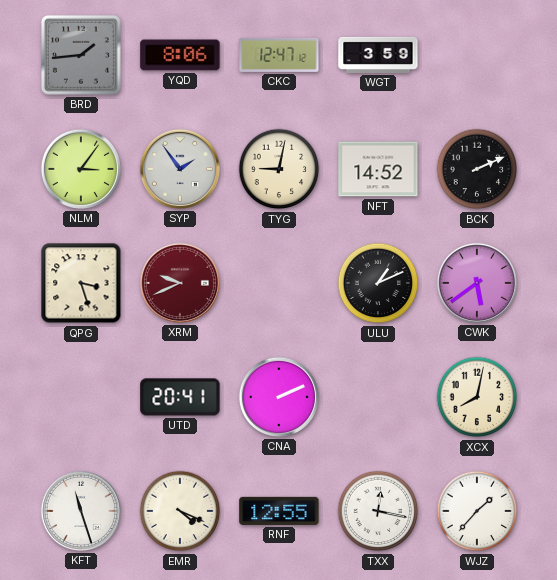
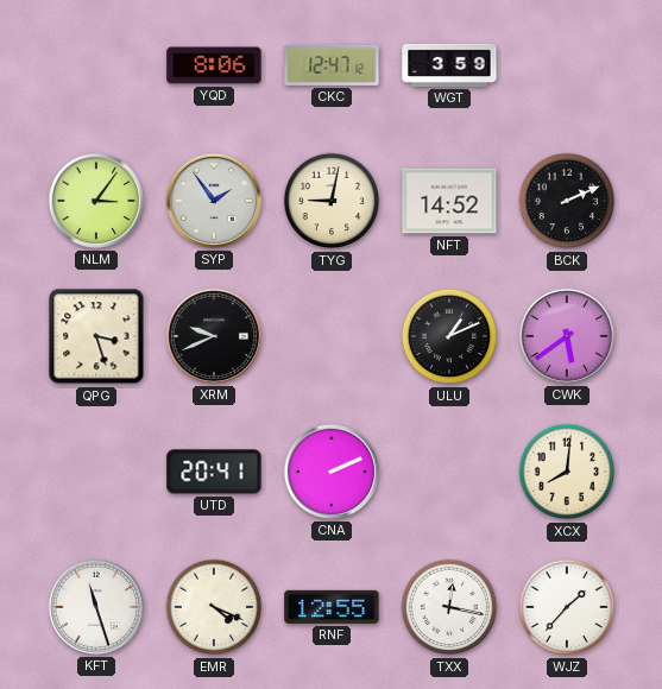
BRD: 1:44 -> none
XRM dial: burgundy -> black
XCX: 8:02 -> 8:01
